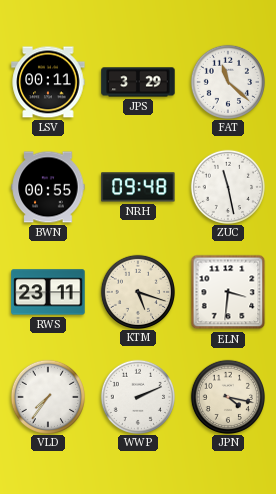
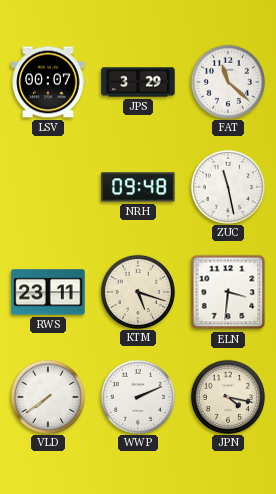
LSV: 00:11 -> 00:07
BWN: 00:55 -> none
VLD: 7:36 -> 7:39
